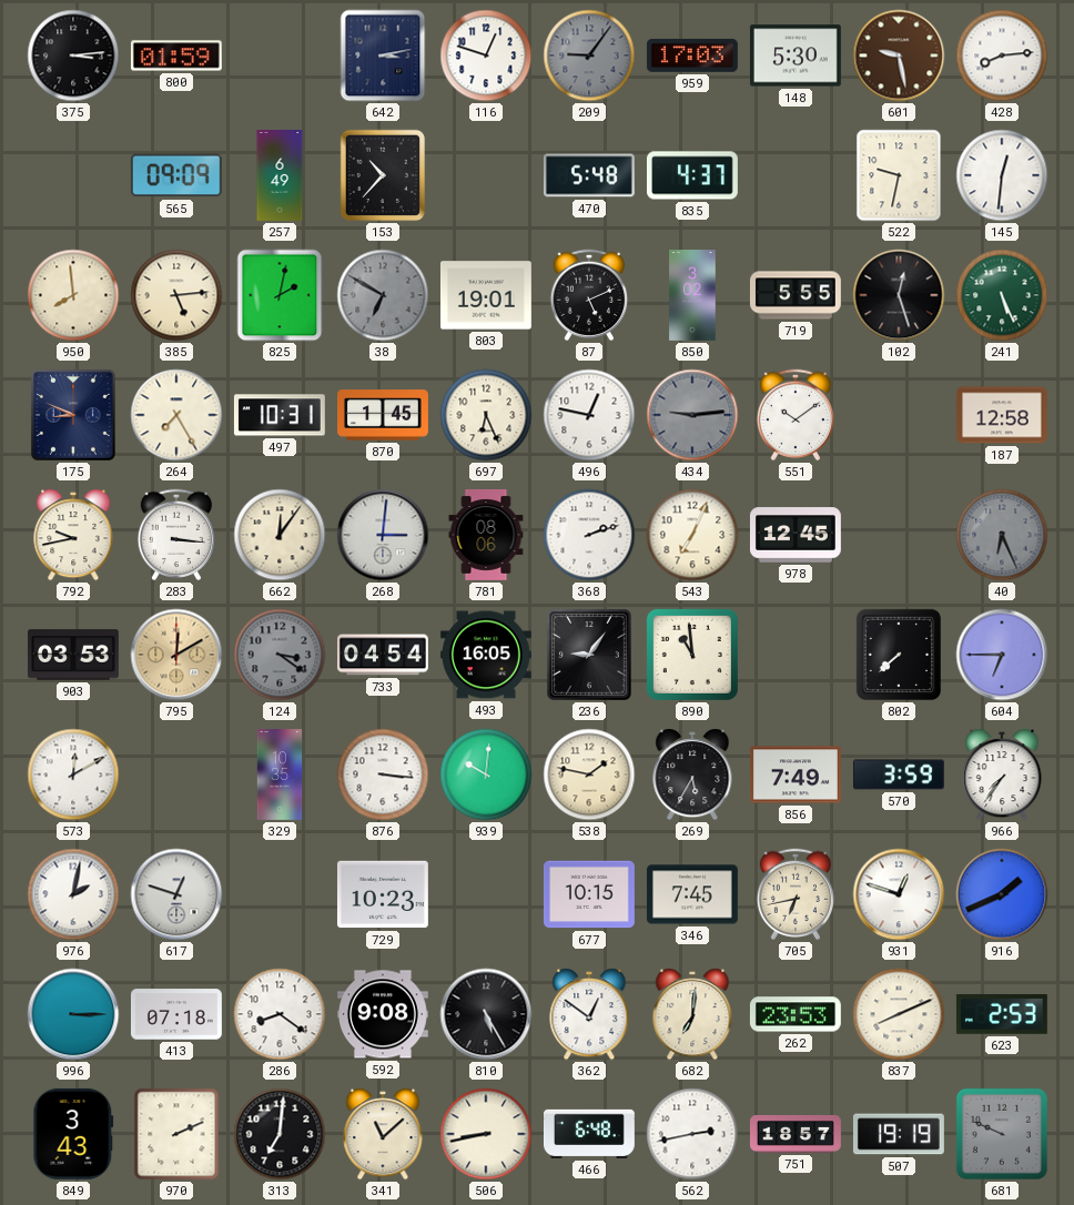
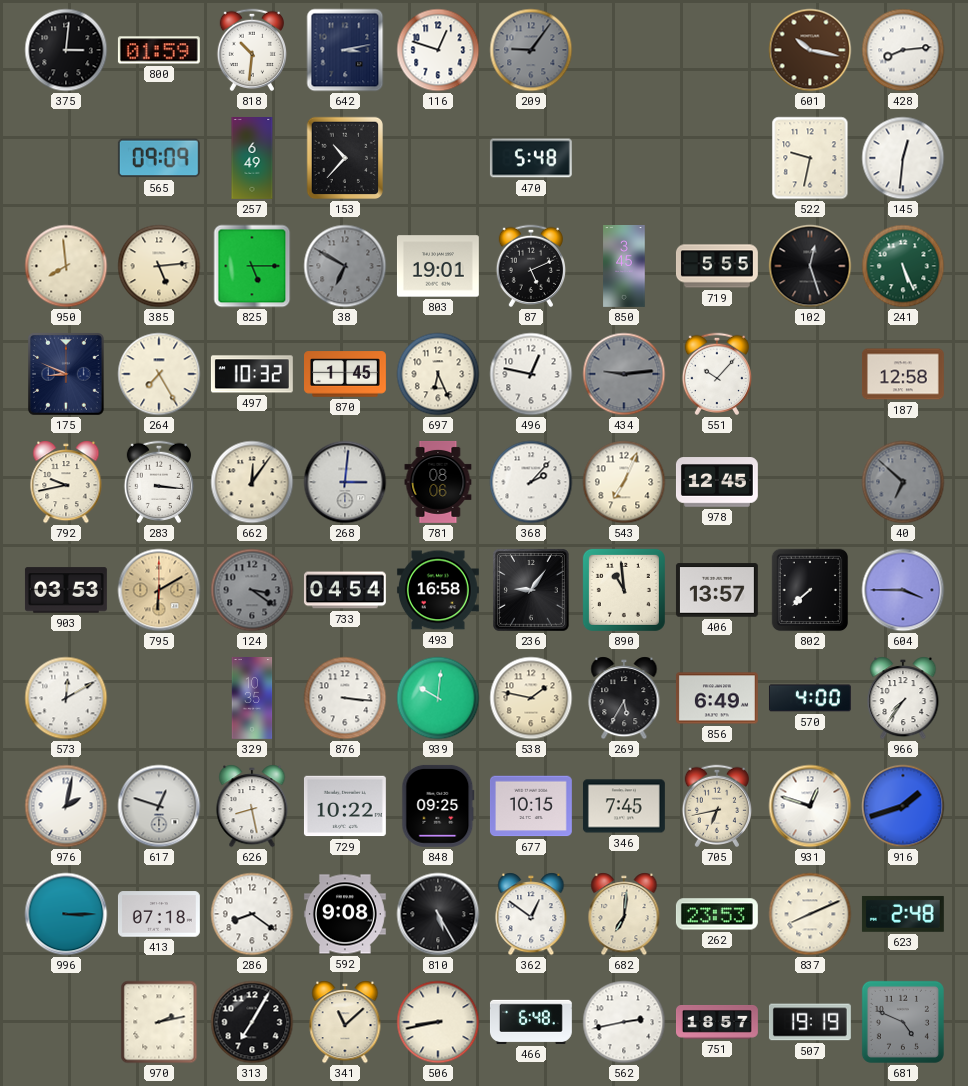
375: 3:14 -> 3:01
818: none -> 10:31
959: 17:03 -> none
148: 5:30 -> none
601: 9:28 -> 10:17
835: 4:37 -> none
825: 2:02 -> 5:15
850: 3:02 -> 3:45
497: 10:31 -> 10:32
551: 10:09 -> 10:07
368: 2:12 -> 2:07
40: 6:26 -> 6:52
795: 12:10 -> 6:10
493: 16:05 -> 16:58
406: none -> 13:57
604: 6:45 -> 3:45
856: 7:49 -> 6:49
570: 3:59 -> 4:00
626: none -> 8:28
729: 10:23 -> 10:22
848: none -> 09:25
916: 1:41 -> 1:42
623: 2:53 -> 2:48
849: 3:43 -> none
970: 2:11 -> 2:13
313: 7:01 -> 7:05
681: 9:49 -> 4:49
